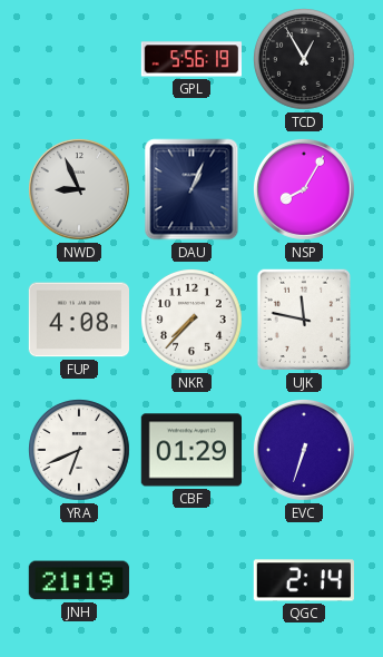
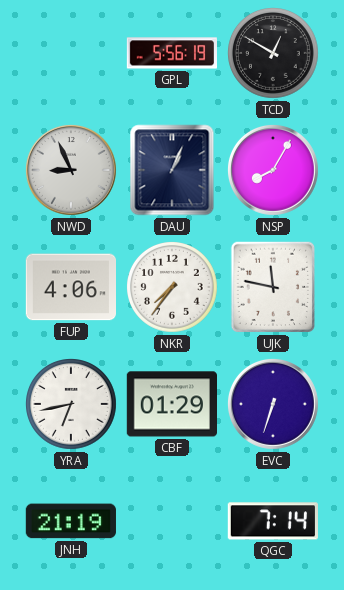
TCD: 12:55 -> 12:50
FUP: 4:08 -> 4:06
NKR: 7:37 -> 7:36
YRA: 6:41 -> 6:43
QGC: 2:14 -> 7:14
